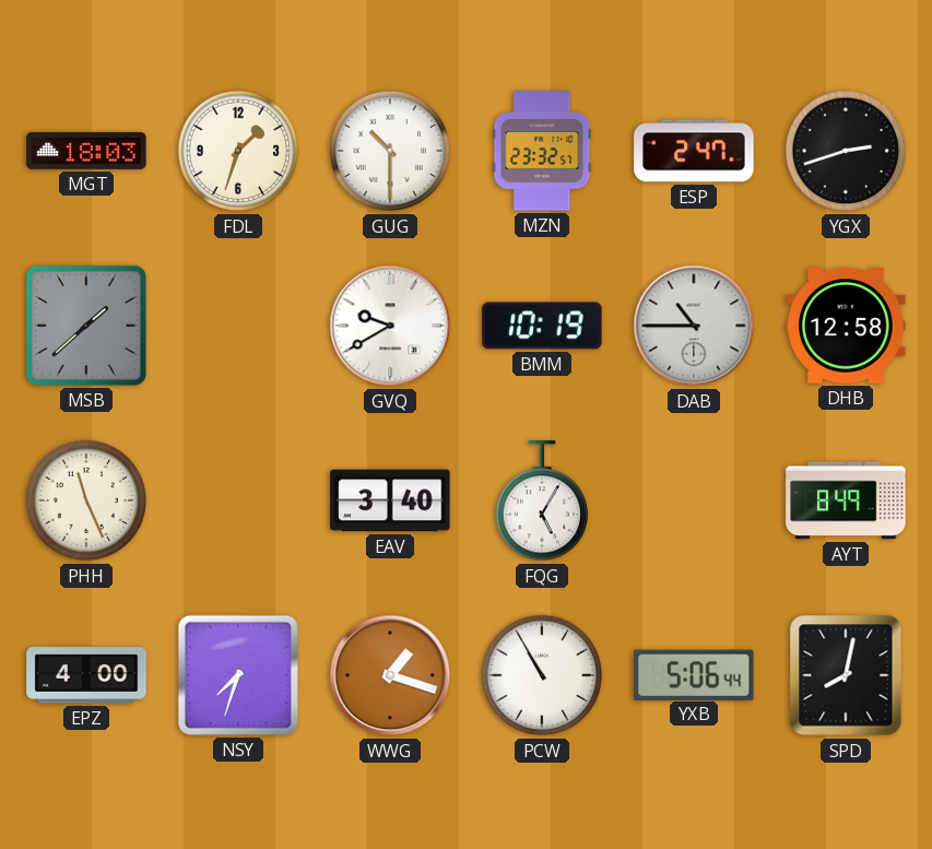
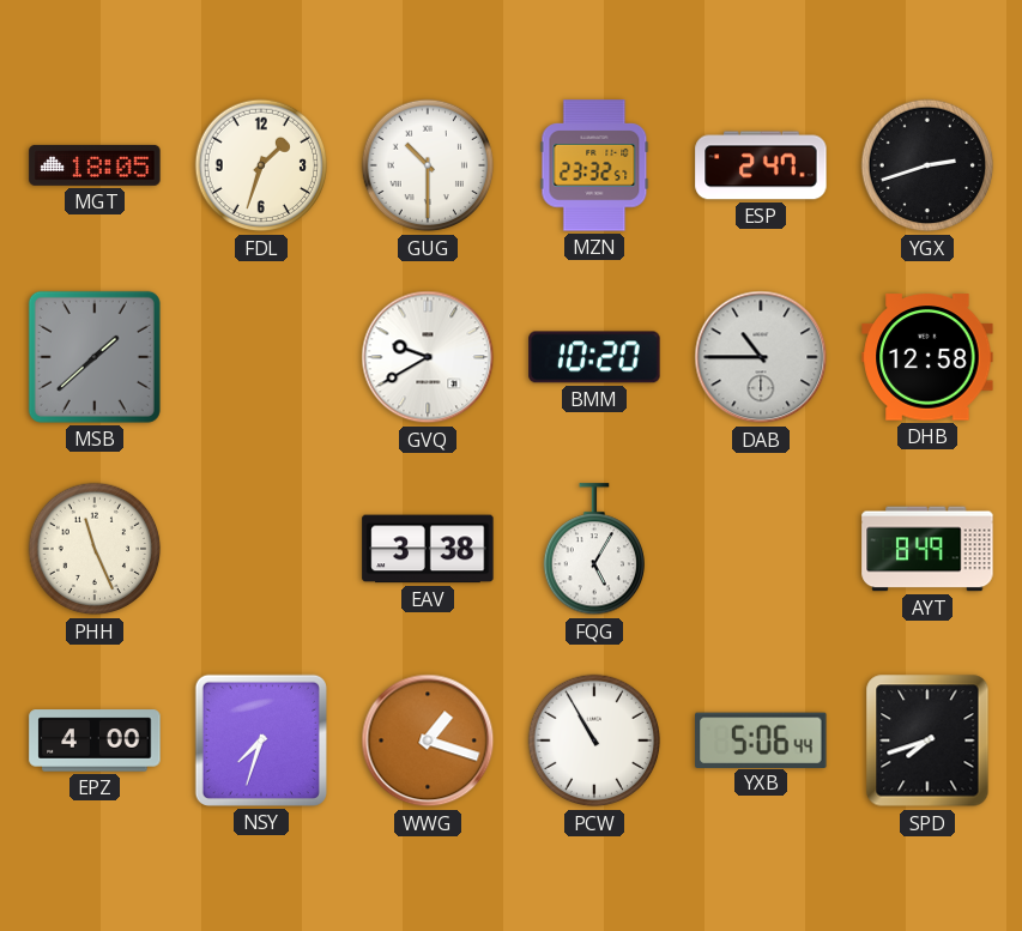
MGT: 18:03 -> 18:05
BMM: 10:19 -> 10:20
EAV: 3:40 -> 3:38
SPD: 8:02 -> 7:42
